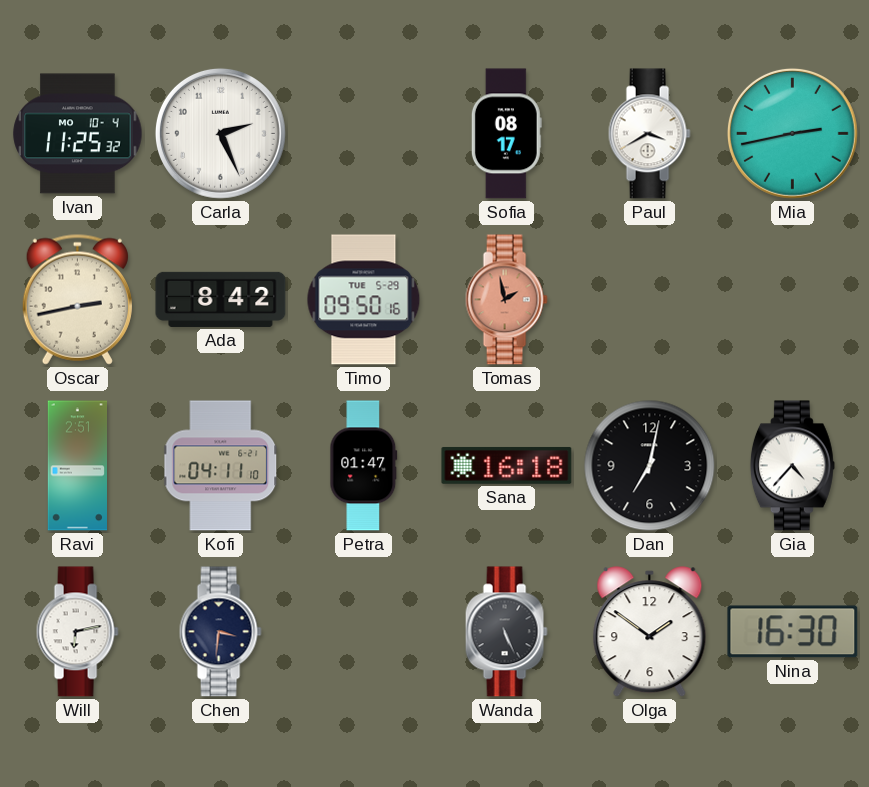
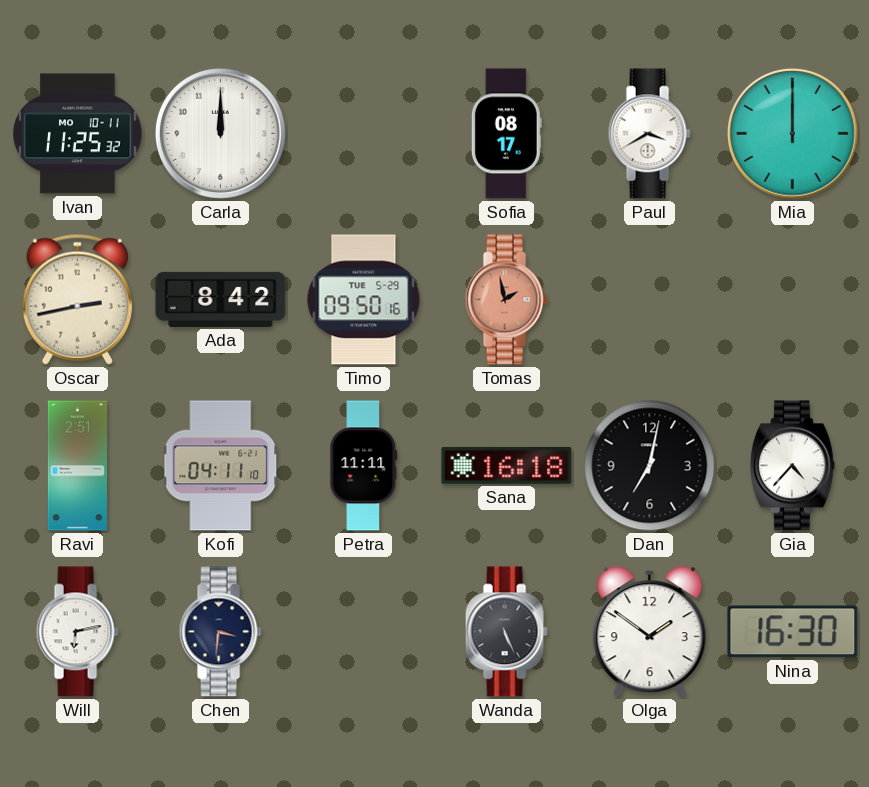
Ivan date: MO 10-4 -> MO 10-11
Carla: 2:26 -> 12:00
Mia: 2:43 -> 12:00
Petra: 01:47 -> 11:11
